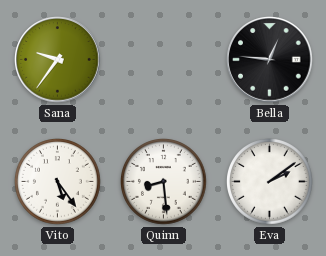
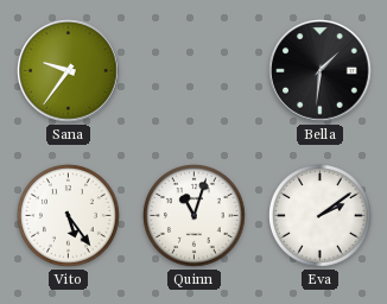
Bella: 12:46 -> 1:31
Quinn: 8:29 -> 11:03
